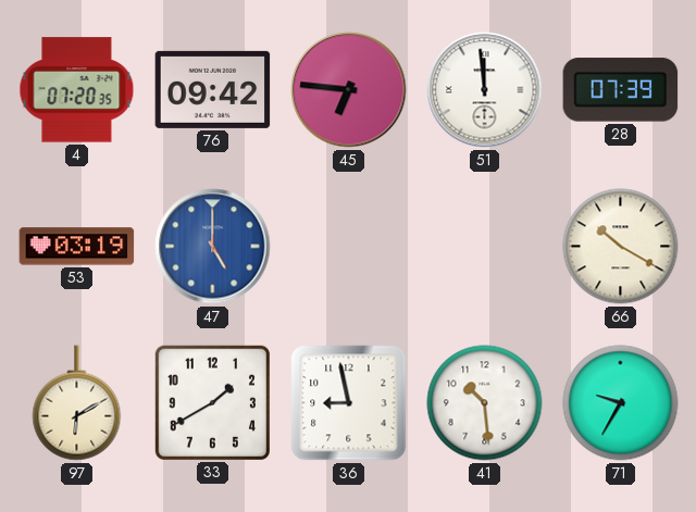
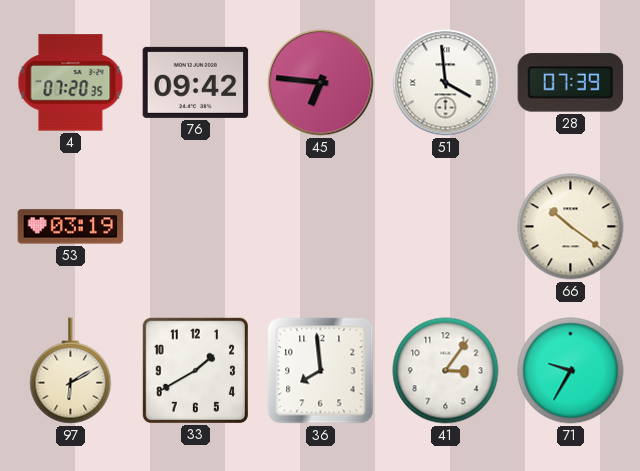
51: 11:59 -> 3:59
47: 5:00 -> none
66: 10:20 -> 10:21
36: 8:58 -> 7:59
41: 10:29 -> 3:06
